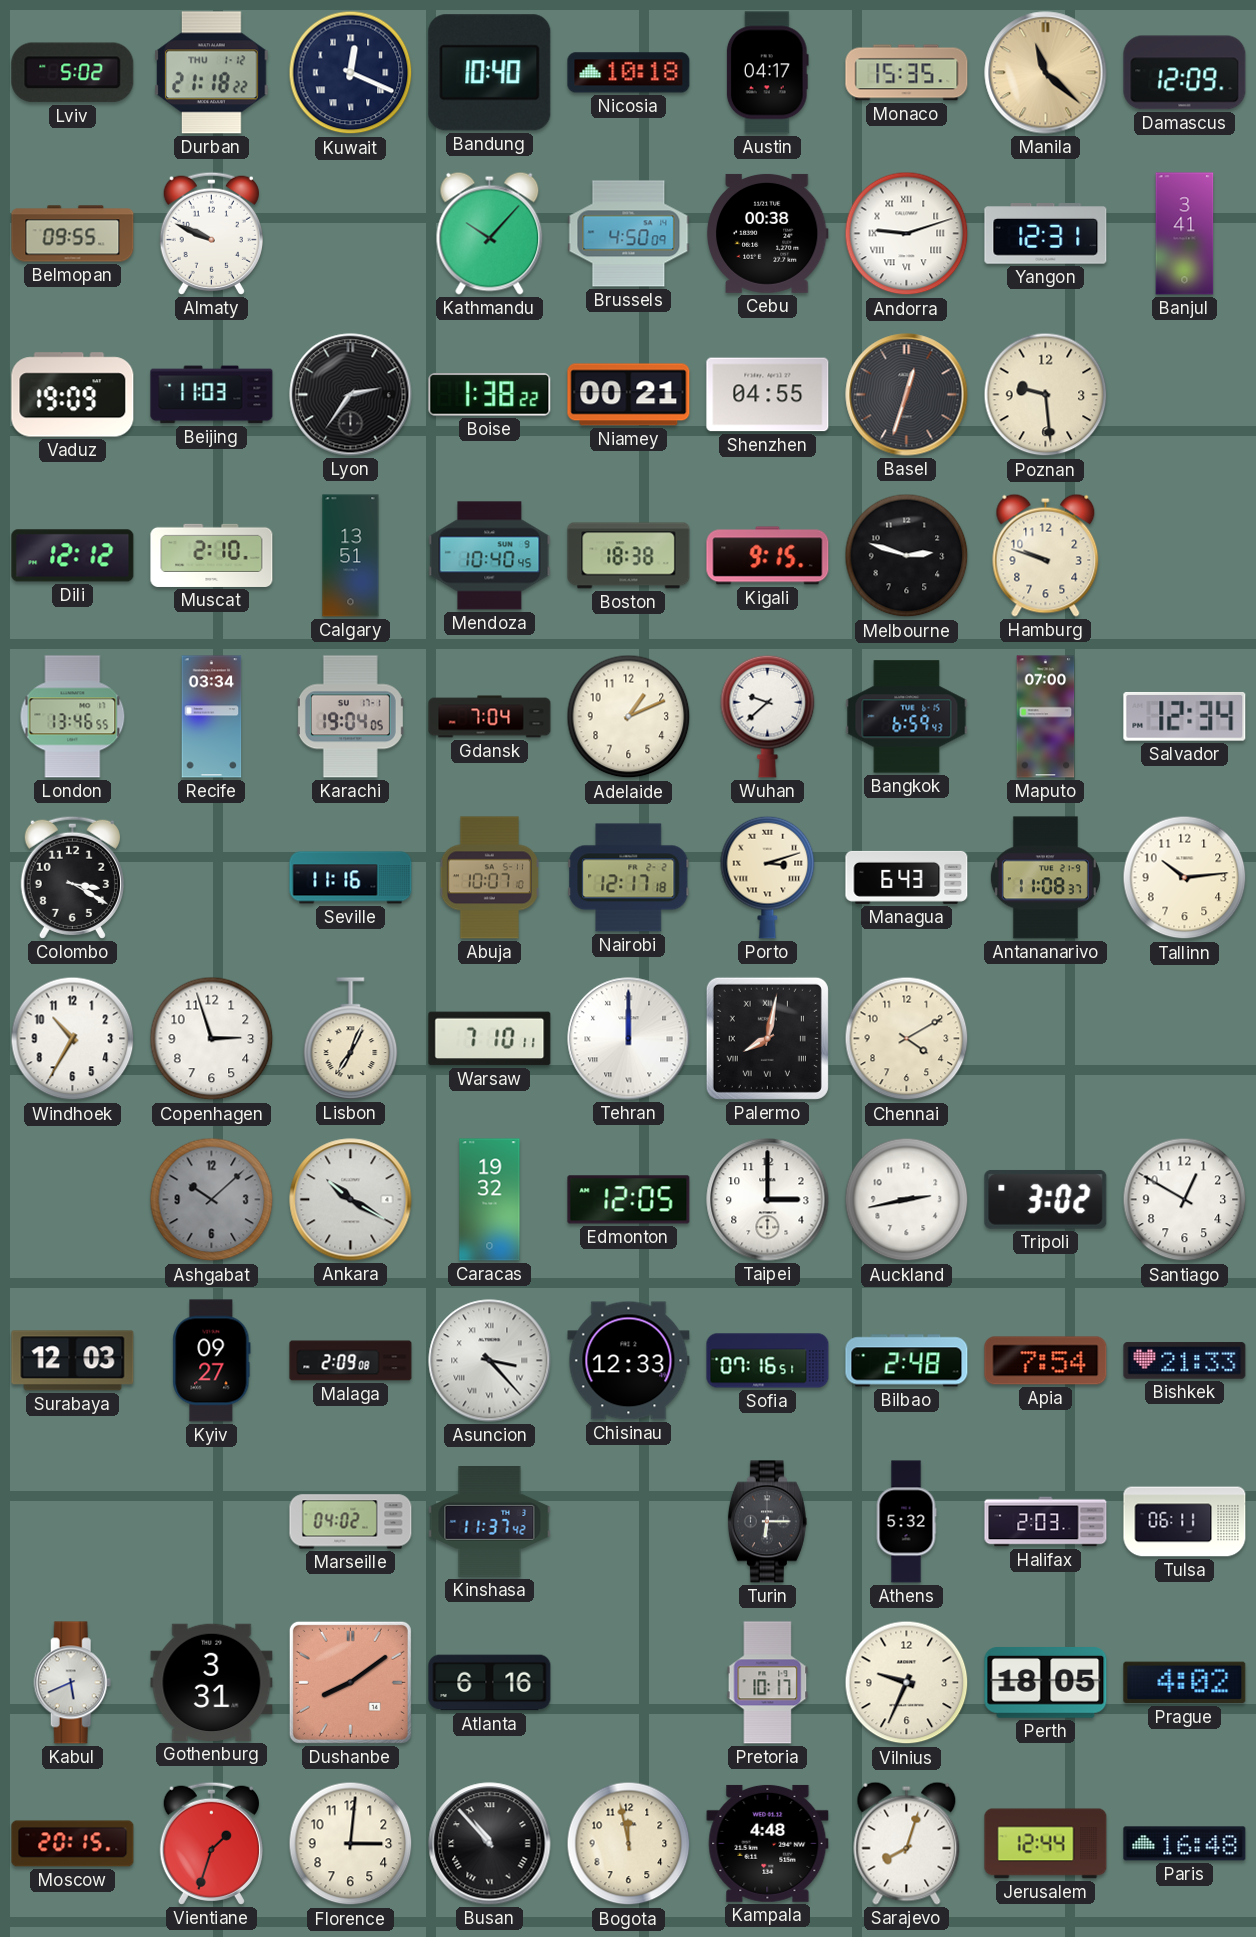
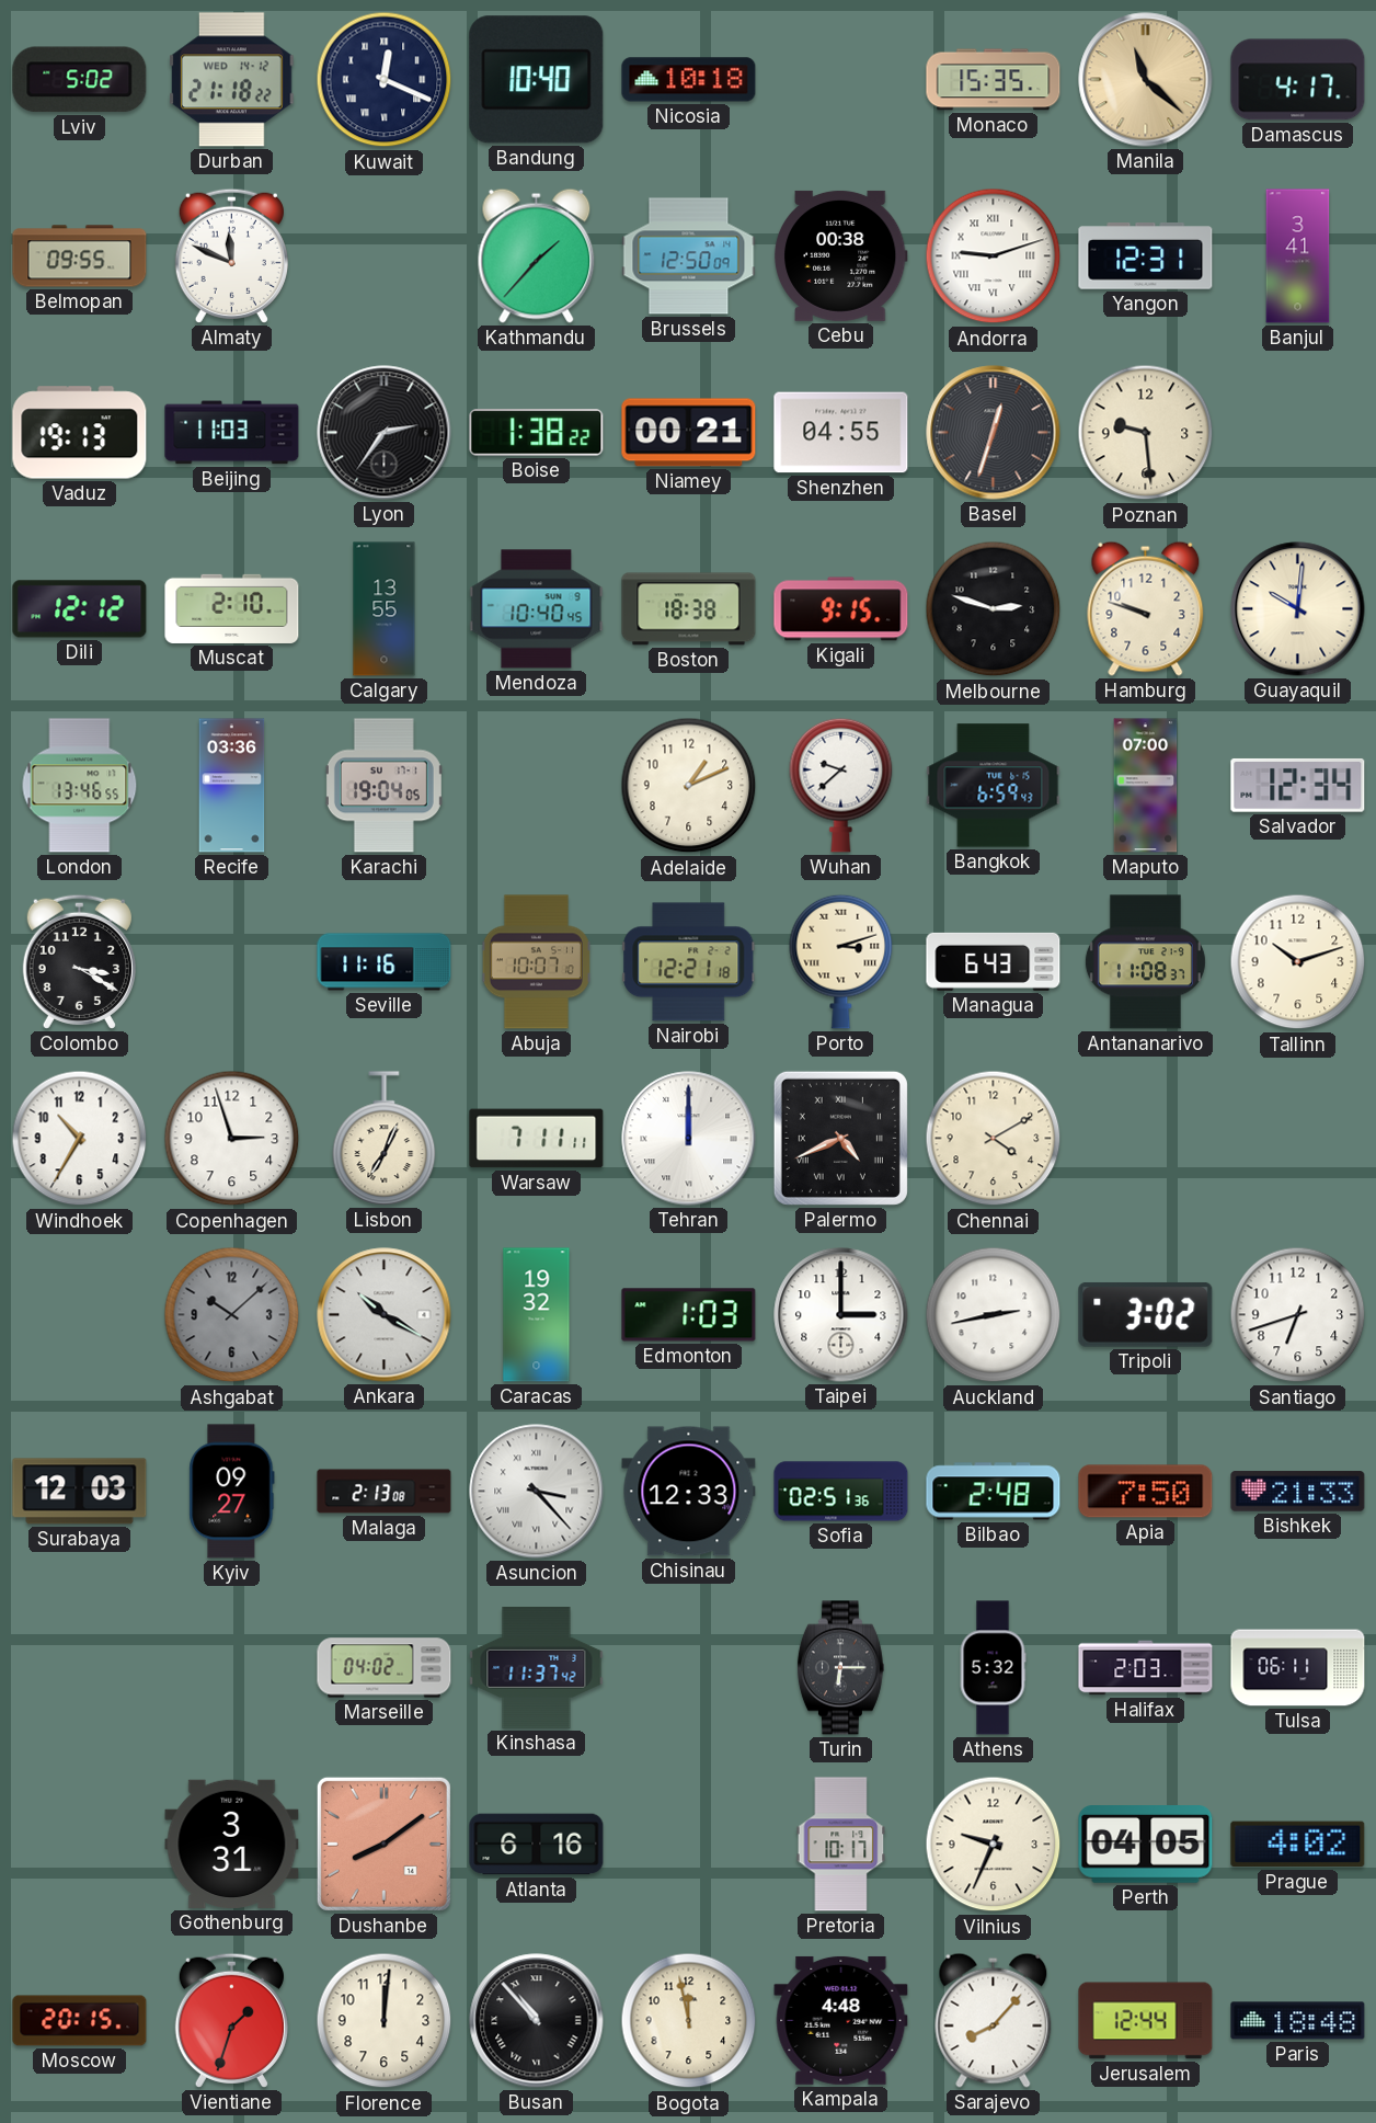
Durban date: THU 1-12 -> WED 14-12
Austin: 04:17 -> none
Damascus: 12:09 -> 4:17
Almaty: 9:49 -> 11:49
Kathmandu: 10:07 -> 1:37
Brussels: 4:50 -> 12:50
Vaduz: 19:09 -> 19:13
Calgary: 13:51 -> 13:55
Guayaquil: none -> 10:01
Recife: 03:34 -> 03:36
Gdansk: 7:04 -> none
Nairobi: 12:17 -> 12:21
Tallinn: 10:14 -> 10:12
Warsaw: 7:10 -> 7:11
Palermo: 8:02 -> 4:41
Edmonton: 12:05 -> 1:03
Santiago: 12:50 -> 6:42
Malaga: 2:09 -> 2:13
Sofia: 07:16 -> 02:51
Apia: 7:54 -> 7:50
Kabul: 5:41 -> none
Perth: 18:05 -> 04:05
Florence: 3:01 -> 12:01
Sarajevo: 8:03 -> 8:07
Paris: 16:48 -> 18:48
